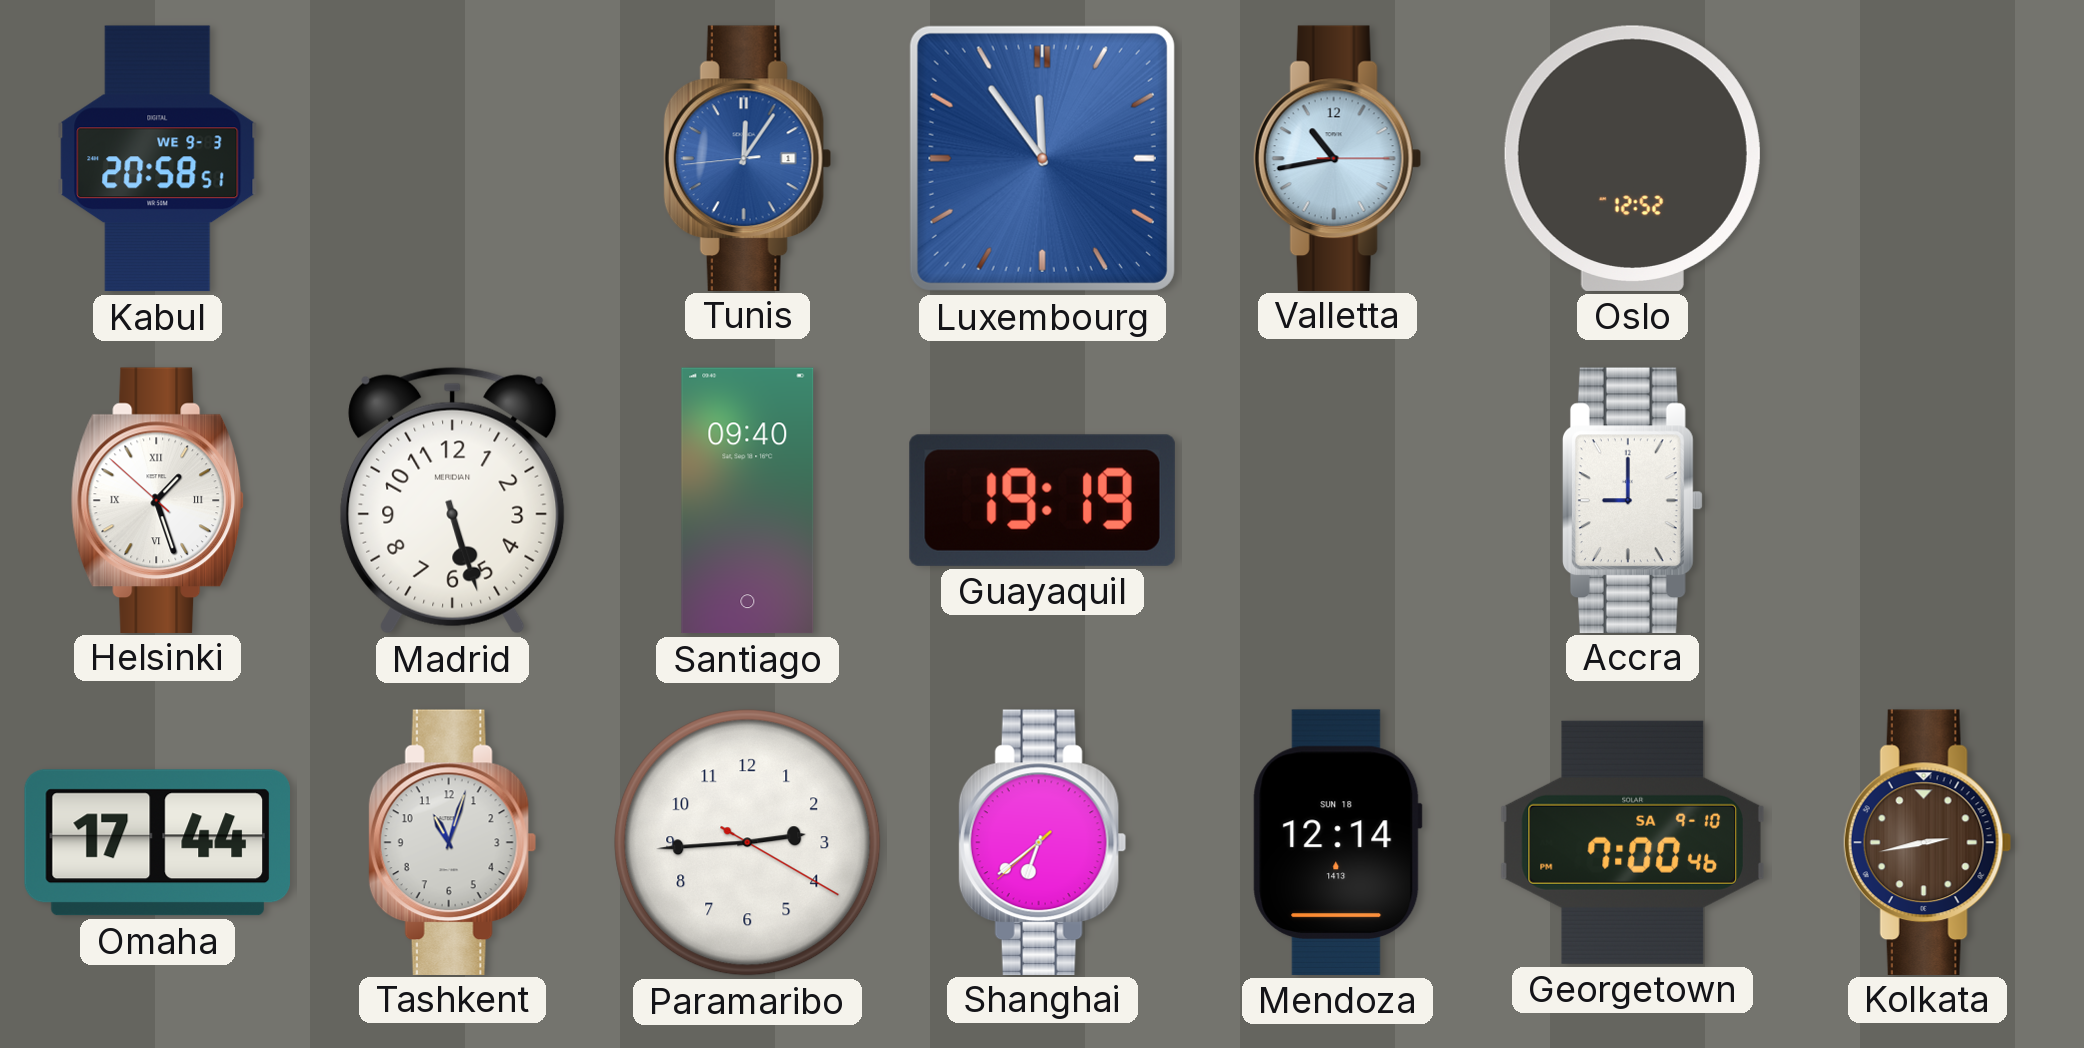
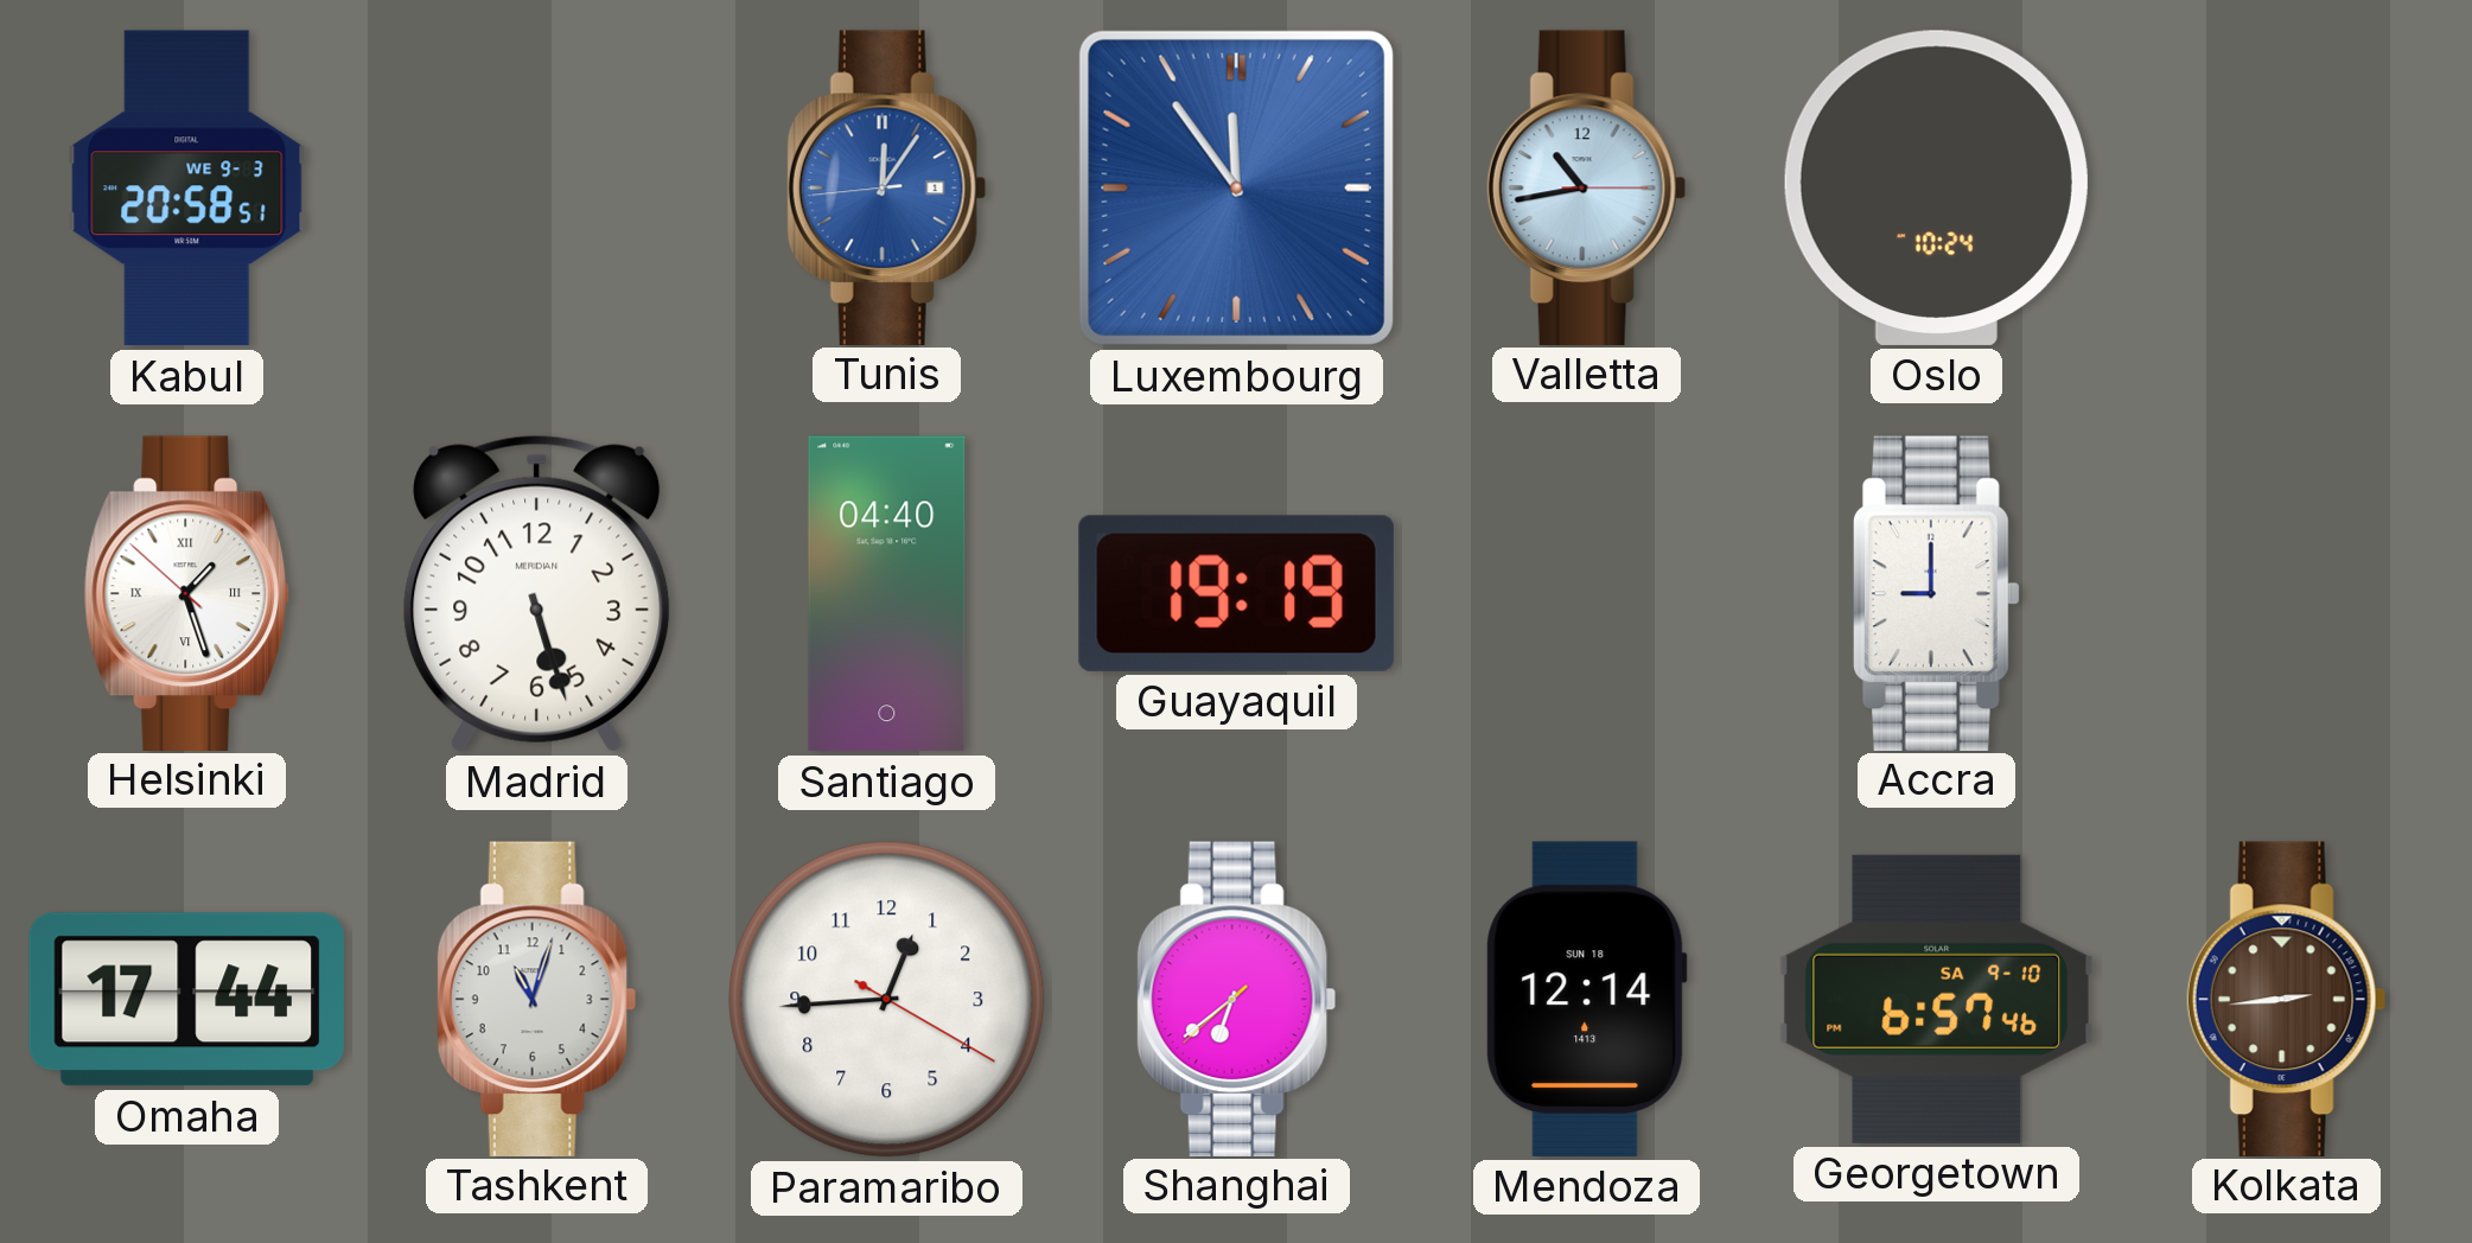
Oslo: 12:52 -> 10:24
Santiago: 09:40 -> 04:40
Paramaribo: 2:44 -> 12:44
Georgetown: 7:00 -> 6:57
Kolkata: 2:43 -> 2:44
